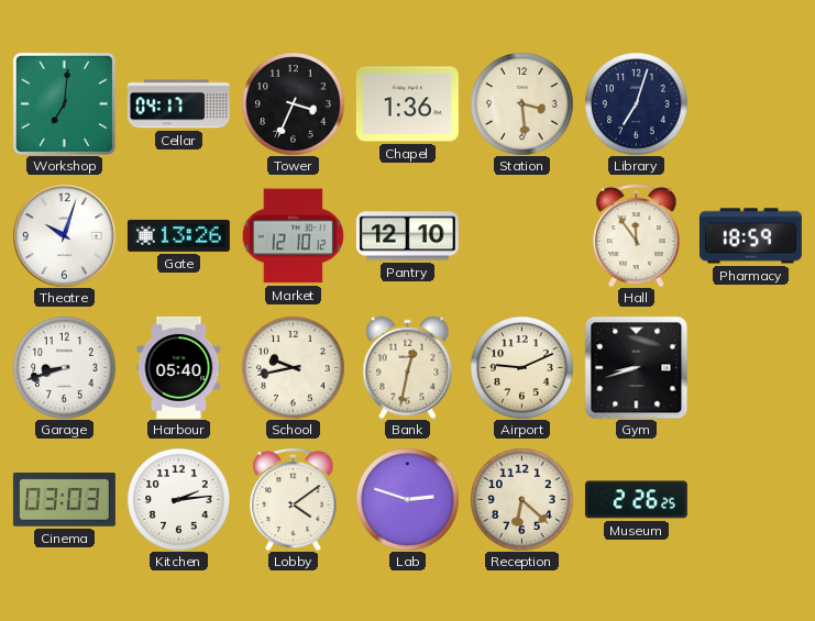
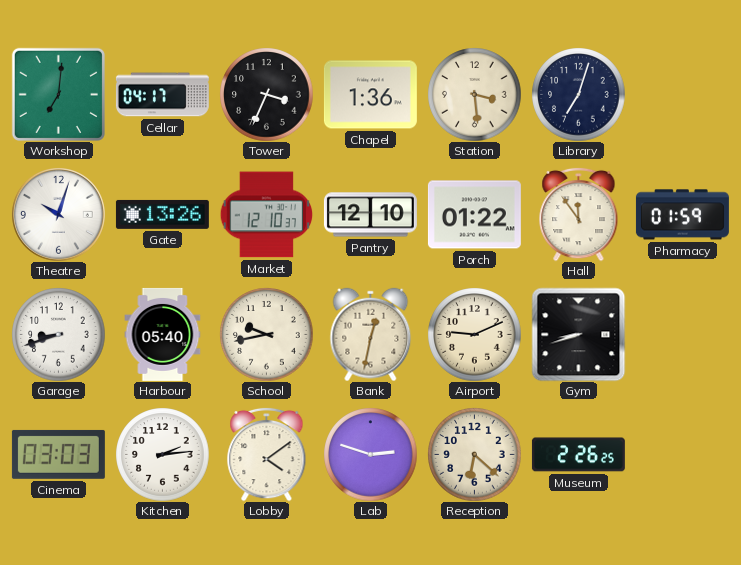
Market: 12:10:12 -> 12:10:37
Porch: none -> 01:22
Pharmacy: 18:59 -> 01:59
